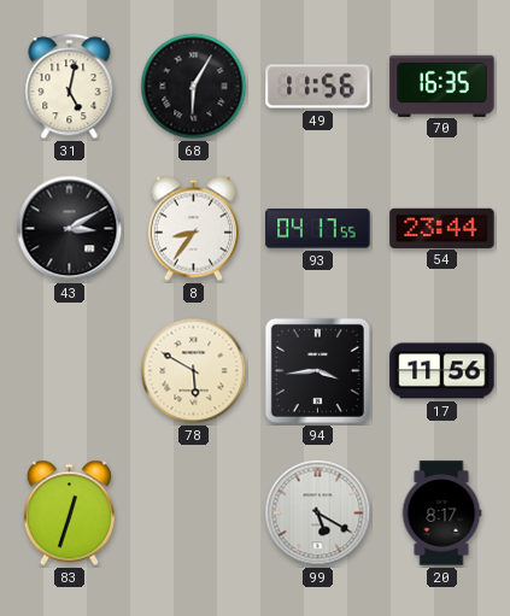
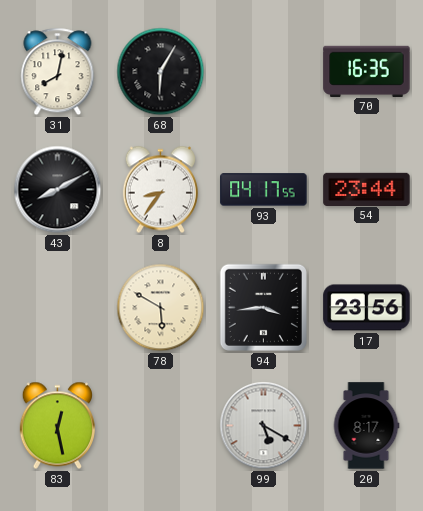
31: 5:02 -> 8:02
49: 11:56 -> none
43: 3:10 -> 8:10
17: 11:56 -> 23:56
83: 12:33 -> 12:28
